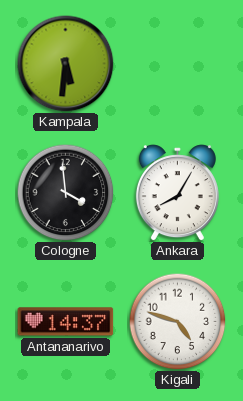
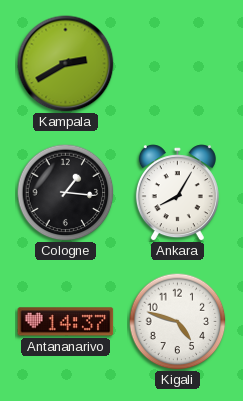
Kampala: 5:31 -> 2:40
Cologne: 3:59 -> 1:16
